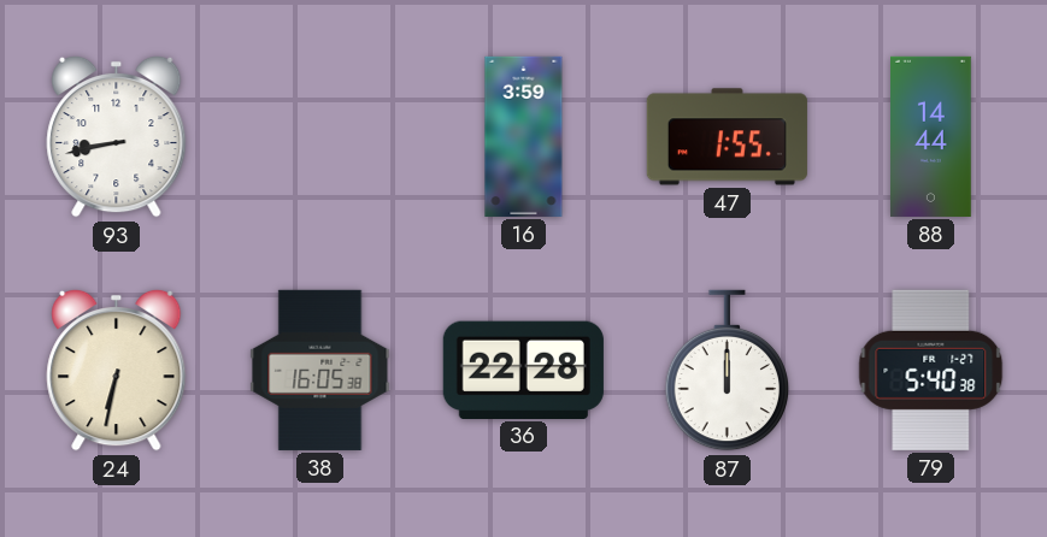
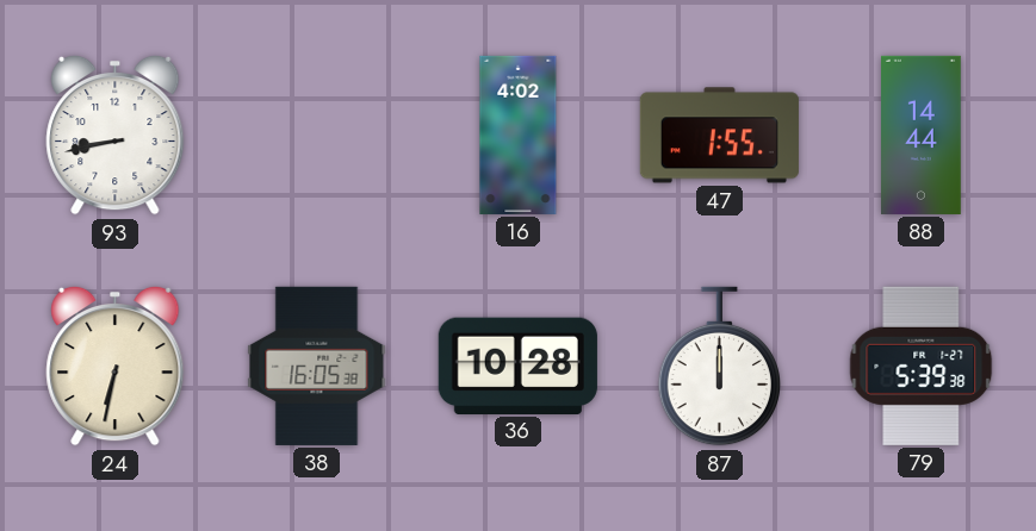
16: 3:59 -> 4:02
36: 22:28 -> 10:28
79: 5:40 -> 5:39
